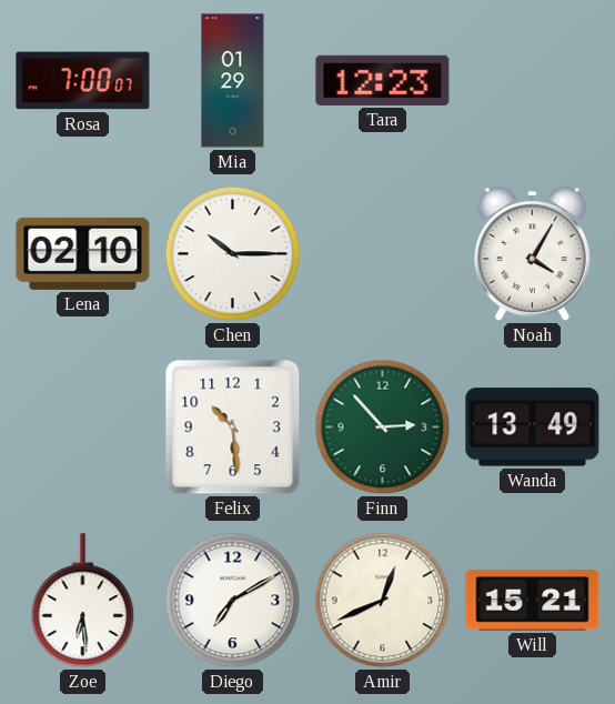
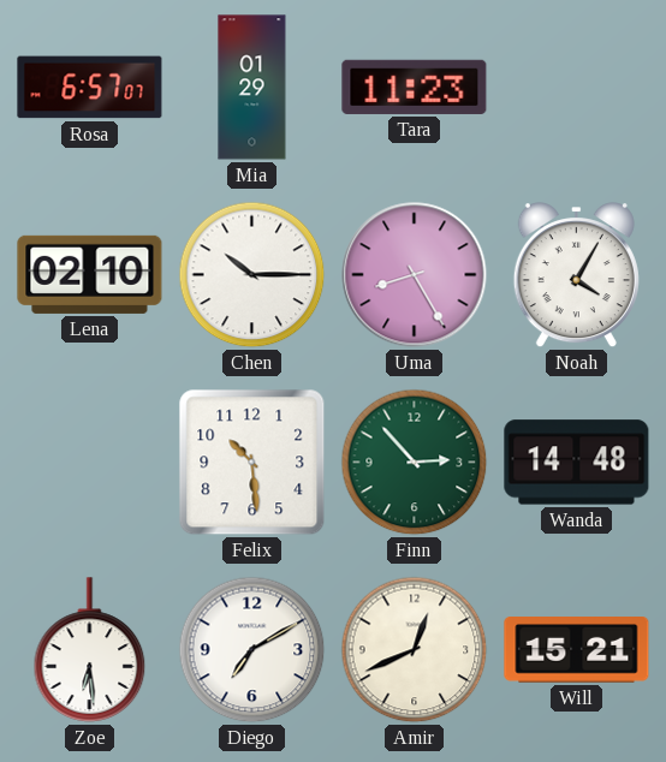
Rosa: 7:00 -> 6:57
Tara: 12:23 -> 11:23
Uma: none -> 8:25
Wanda: 13:49 -> 14:48
